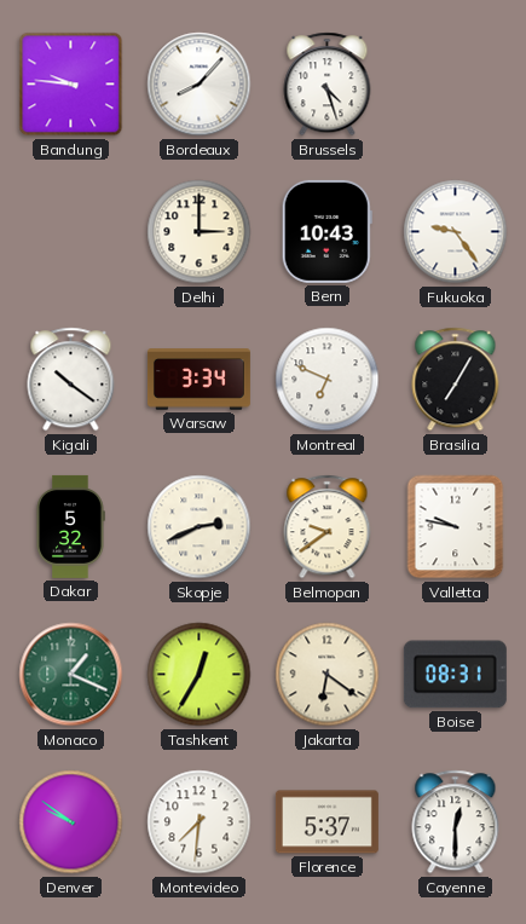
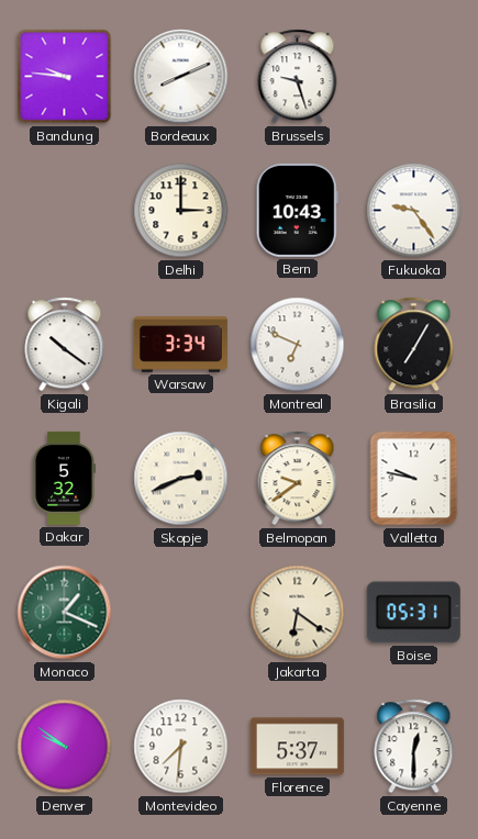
Bordeaux: 8:07 -> 8:11
Brussels: 4:27 -> 9:27
Tashkent: 12:35 -> none
Boise: 08:31 -> 05:31
